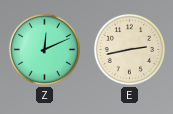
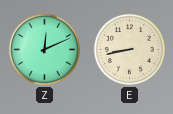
E: 2:43 -> 8:43
